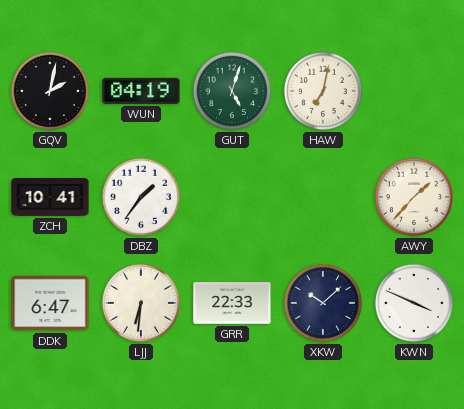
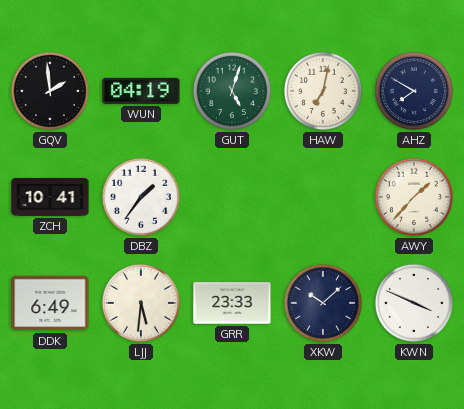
GQV: 2:02 -> 1:59
AHZ: none -> 7:50
DDK: 6:47 -> 6:49
LJJ: 6:31 -> 5:31
GRR: 22:33 -> 23:33
